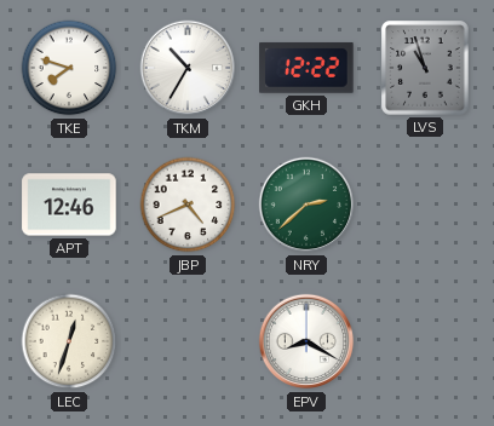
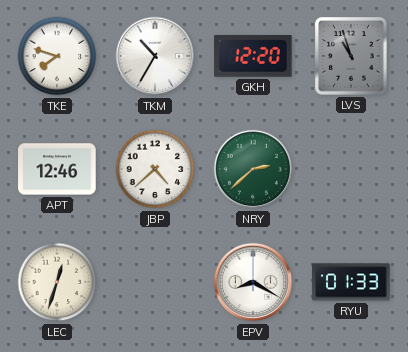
GKH: 12:22 -> 12:20
JBP: 4:41 -> 4:38
RYU: none -> 01:33
